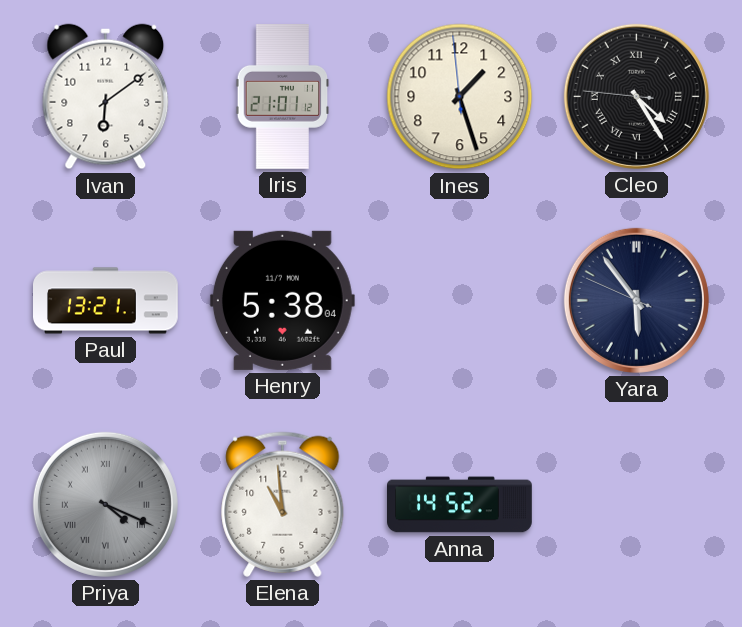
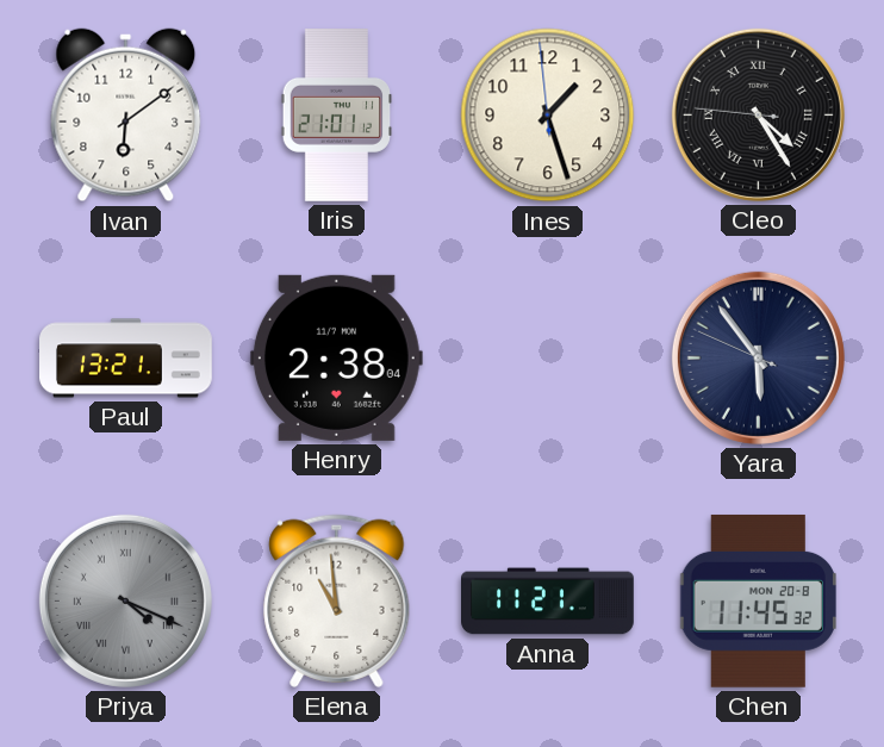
Henry: 5:38 -> 2:38
Anna: 14:52 -> 11:21
Chen: none -> 11:45
